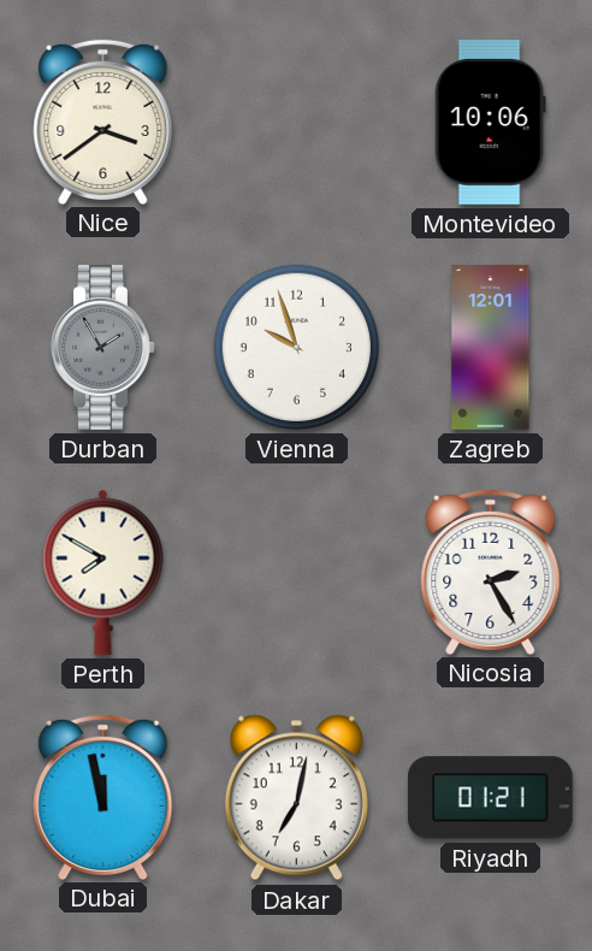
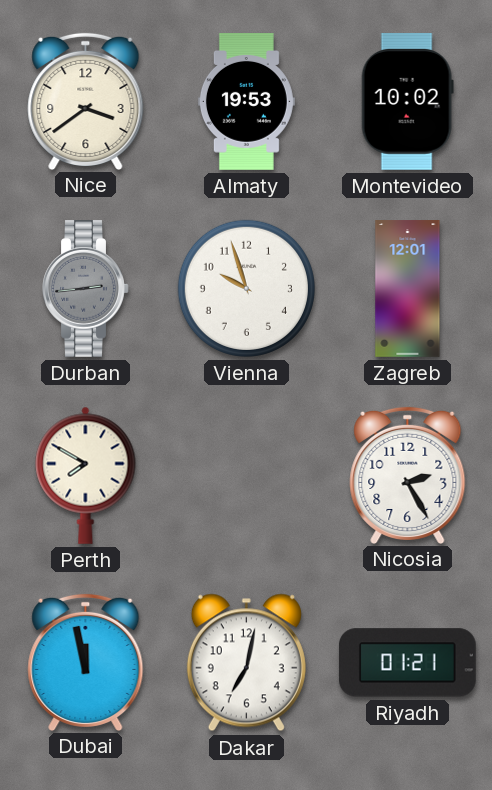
Almaty: none -> 19:53
Montevideo: 10:06 -> 10:02
Durban: 1:55 -> 2:44
